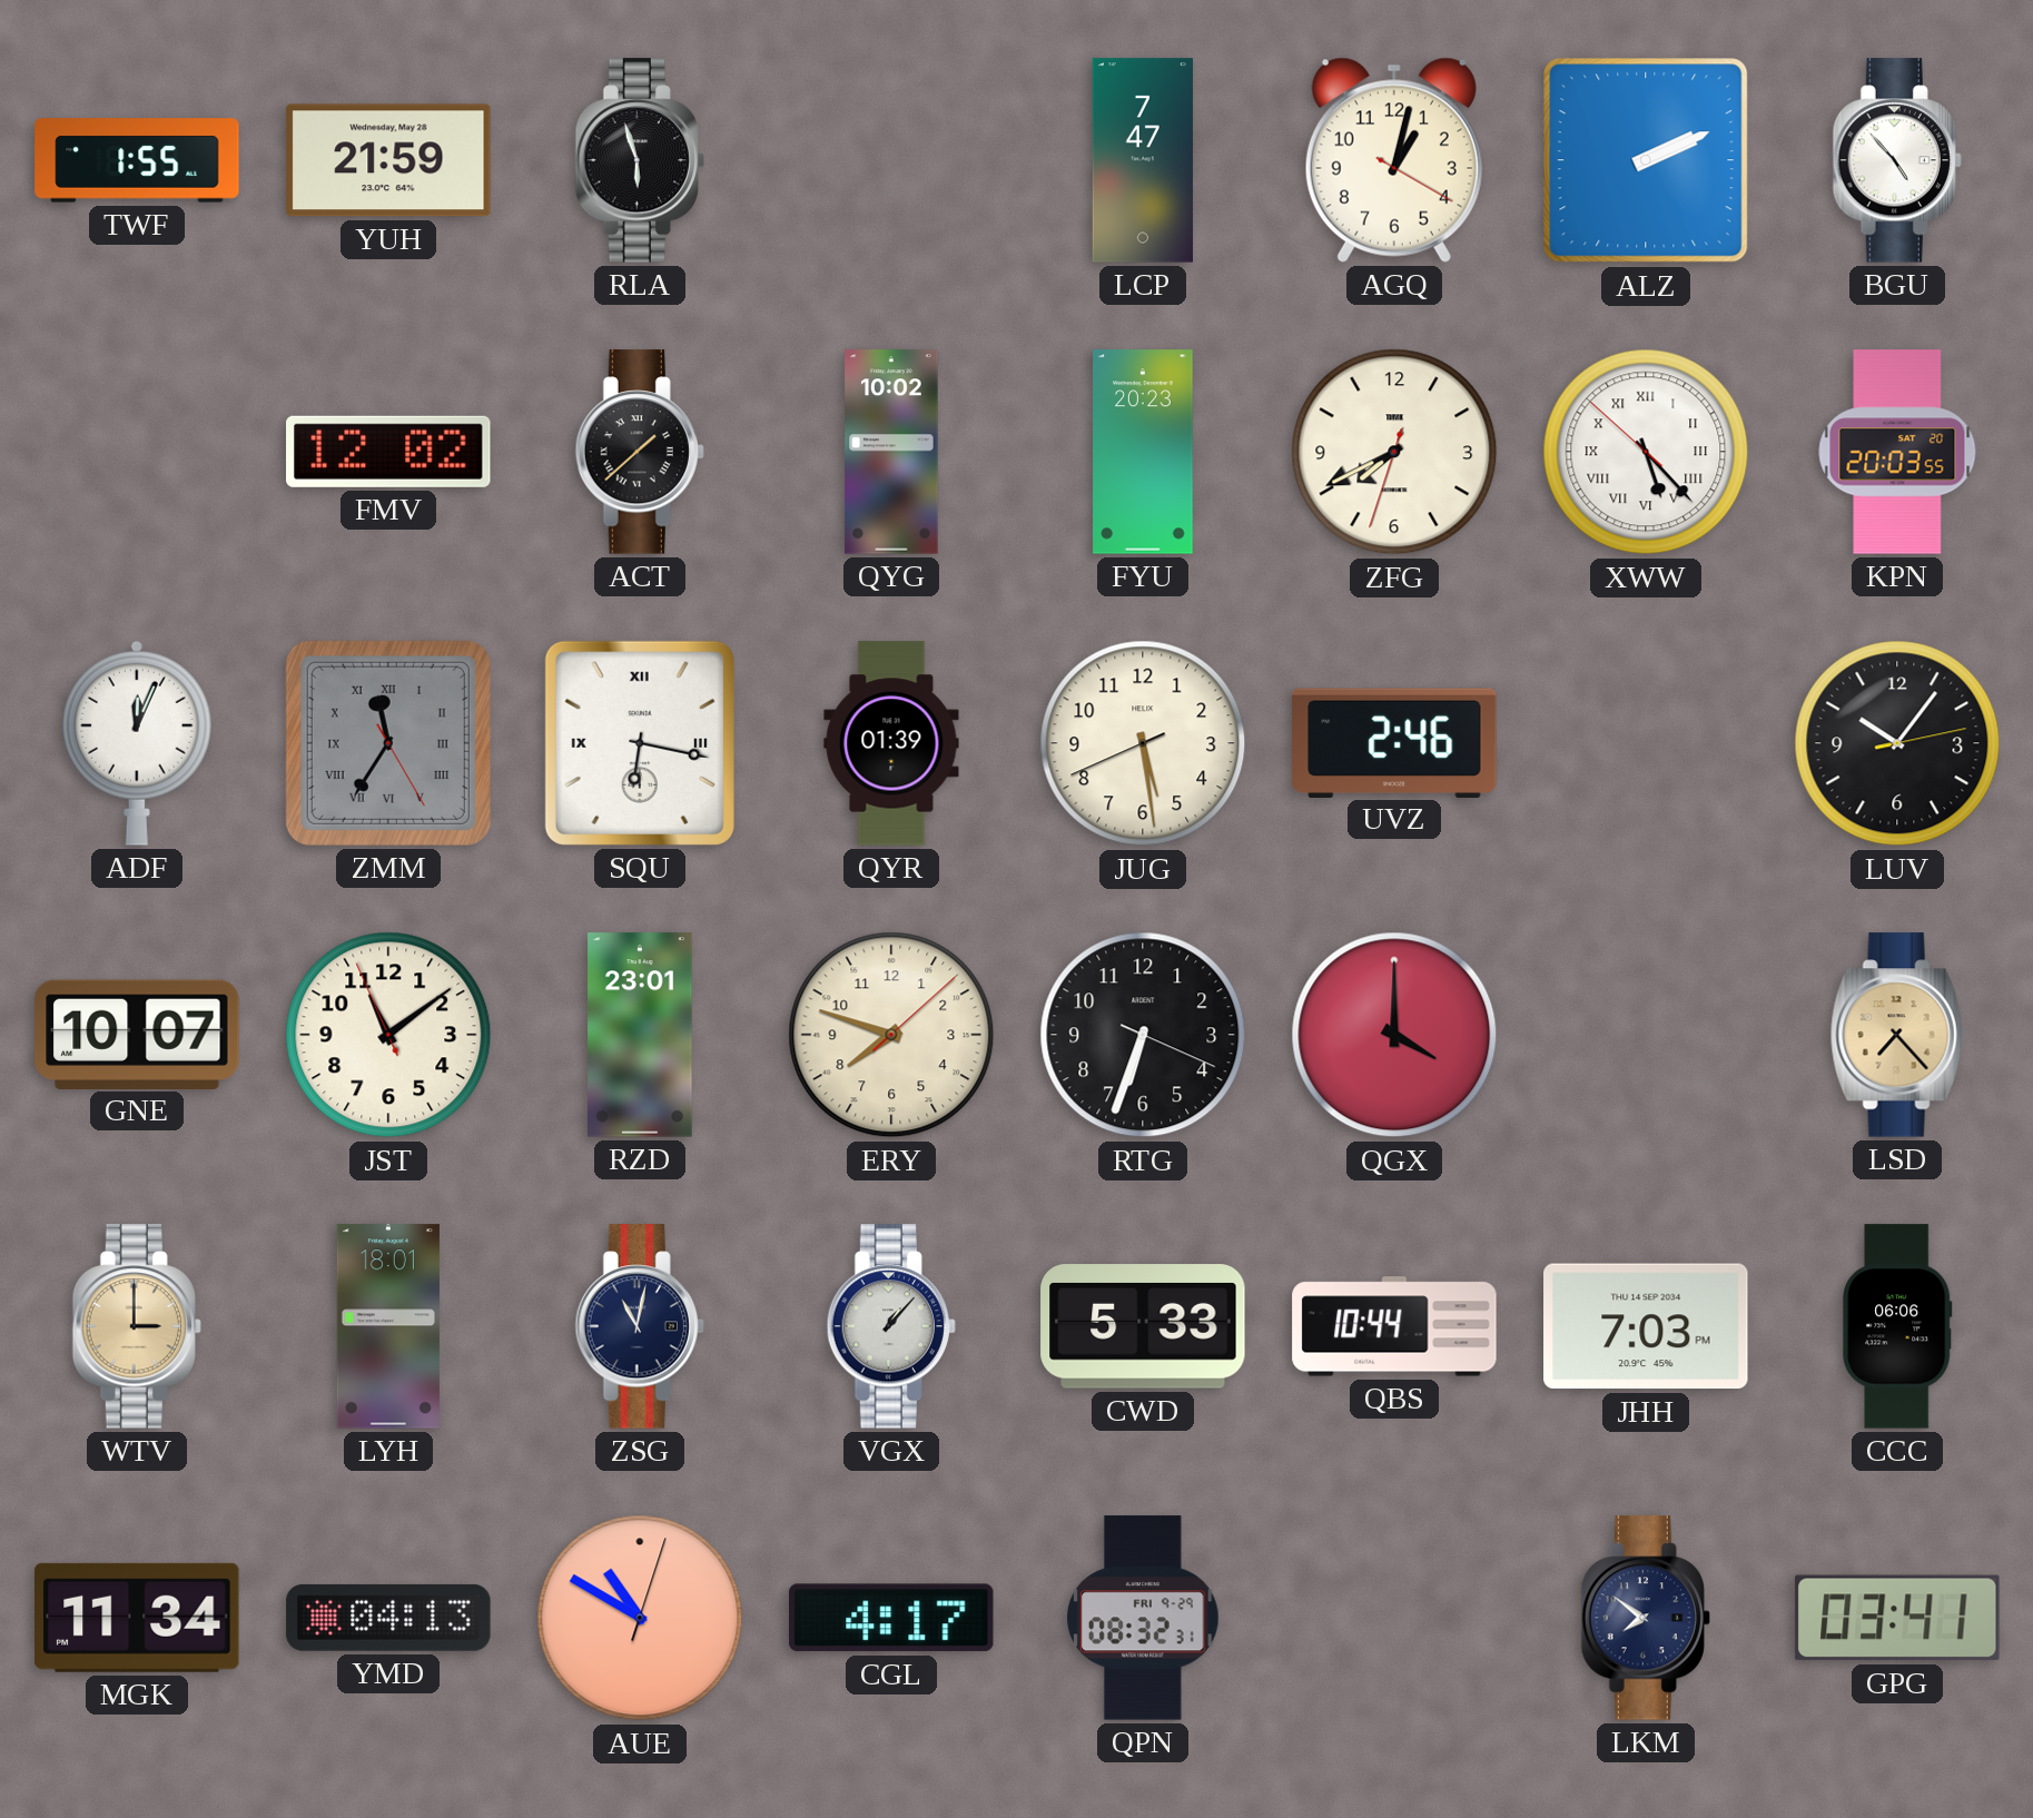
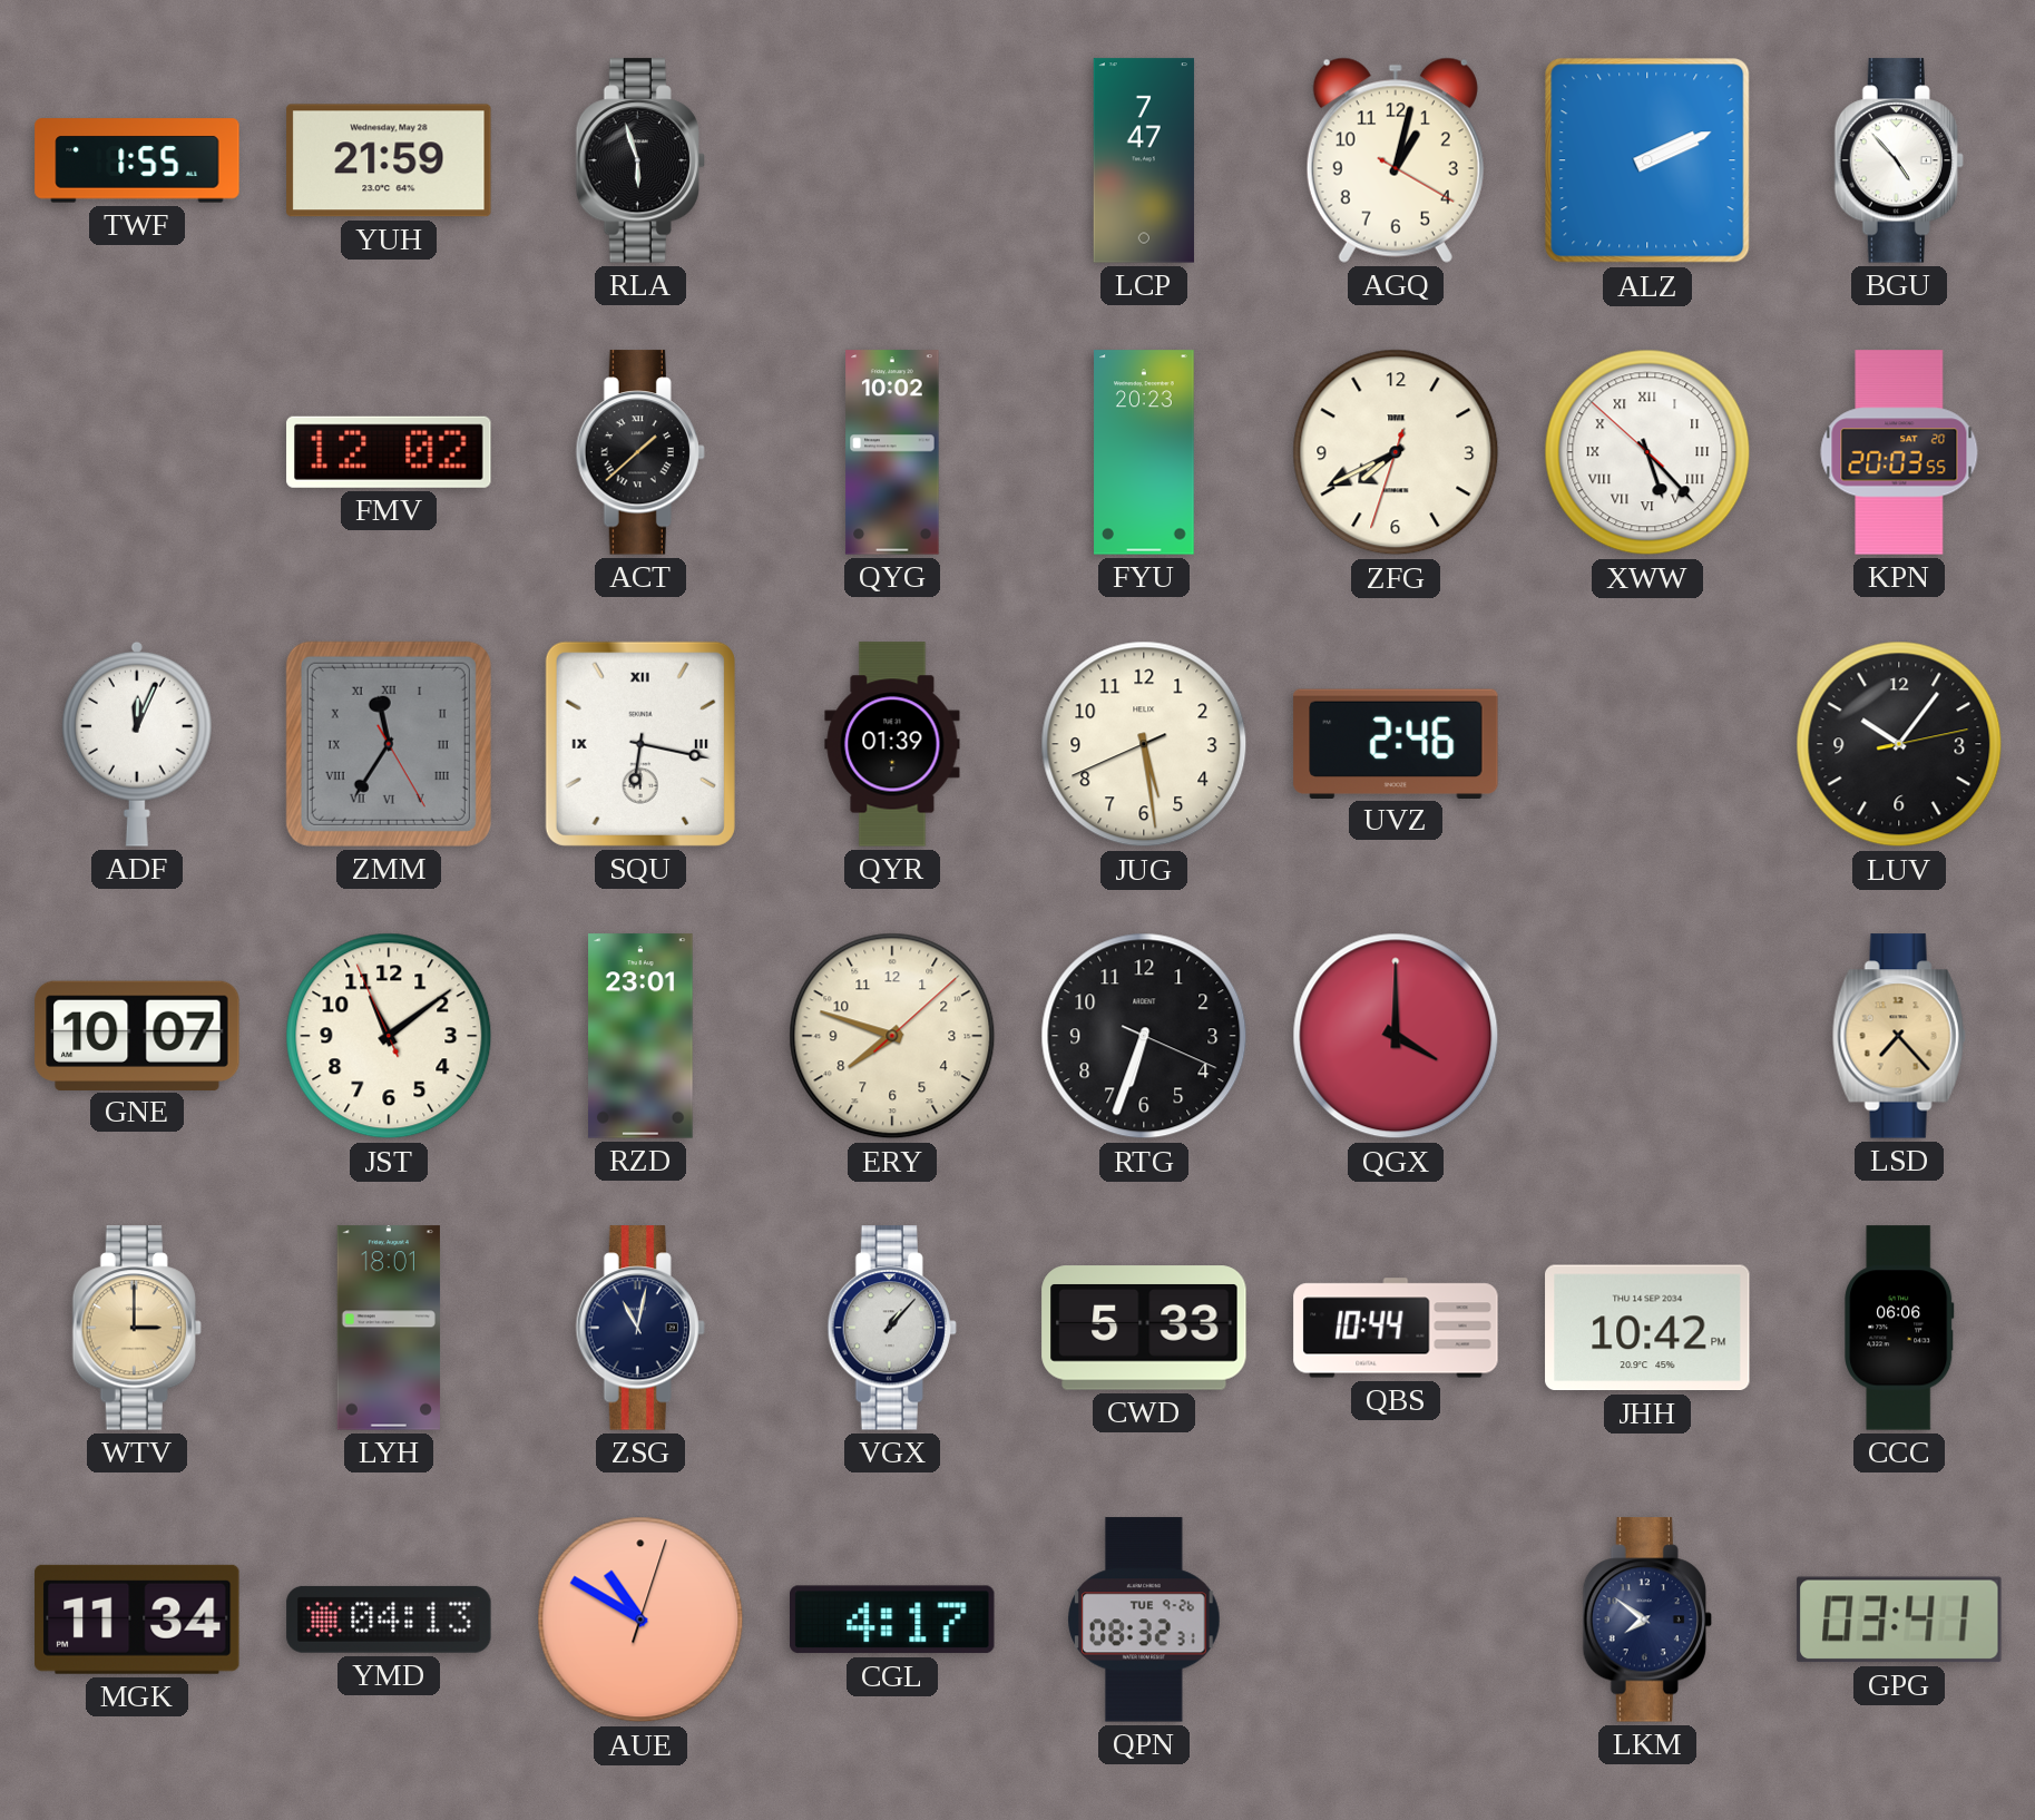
JHH: 7:03 -> 10:42
QPN date: FRI 9-29 -> TUE 9-26
